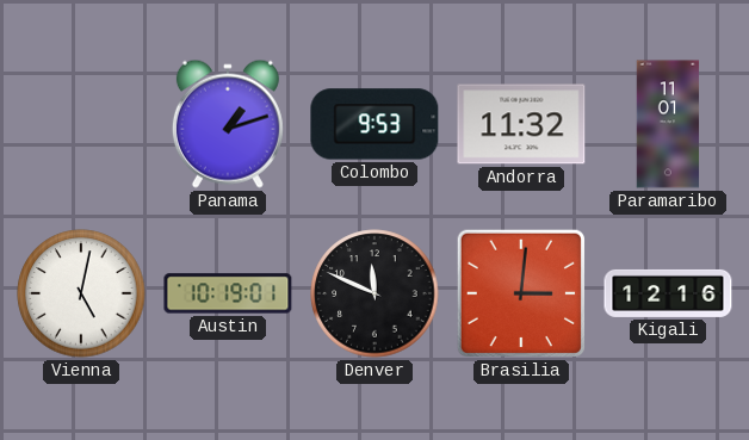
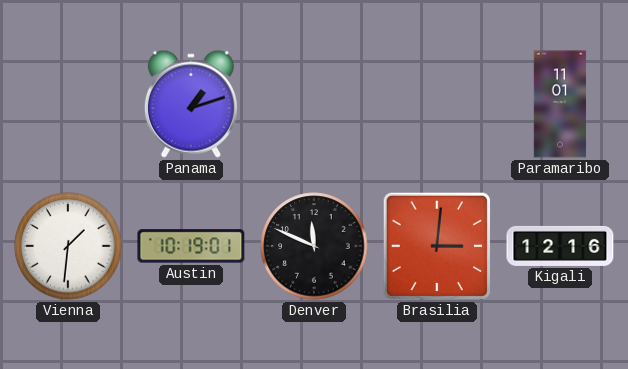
Colombo: 9:53 -> none
Andorra: 11:32 -> none
Vienna: 5:02 -> 1:31
